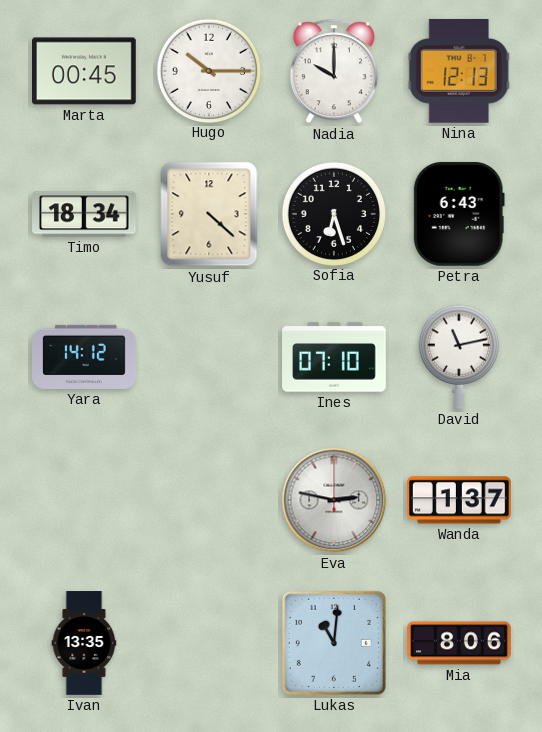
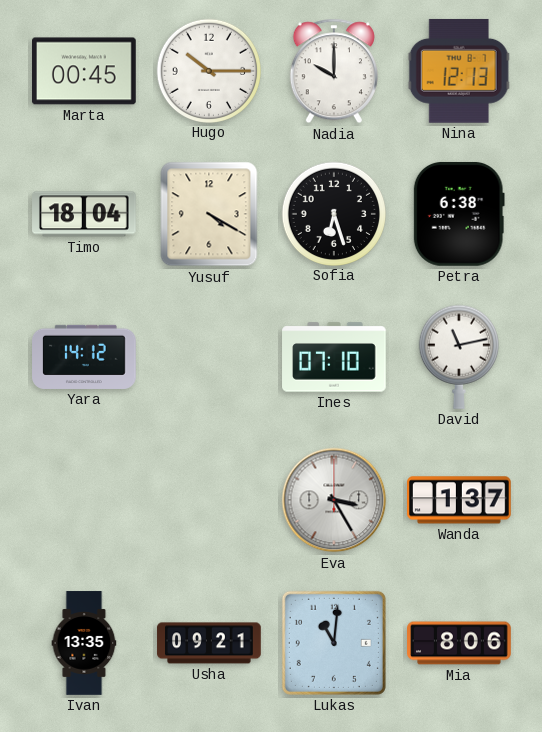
Timo: 18:34 -> 18:04
Yusuf: 4:22 -> 4:20
Petra: 6:43 -> 6:38
Eva: 2:47 -> 3:25
Usha: none -> 09:21
